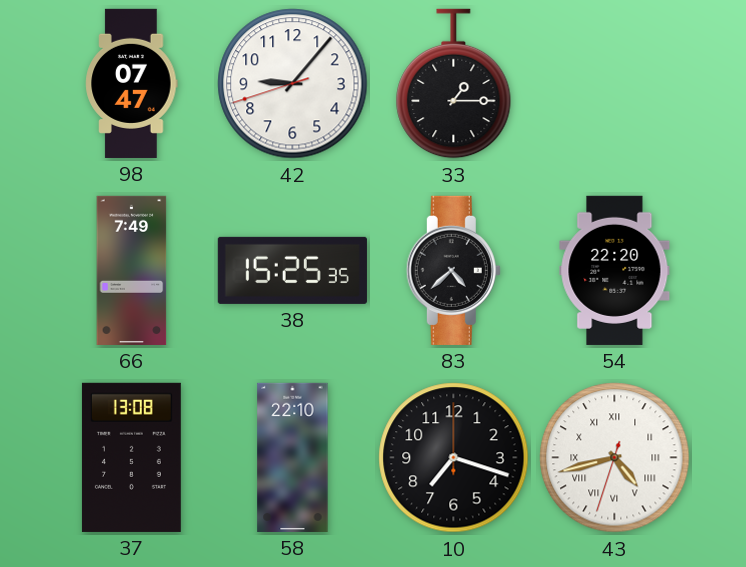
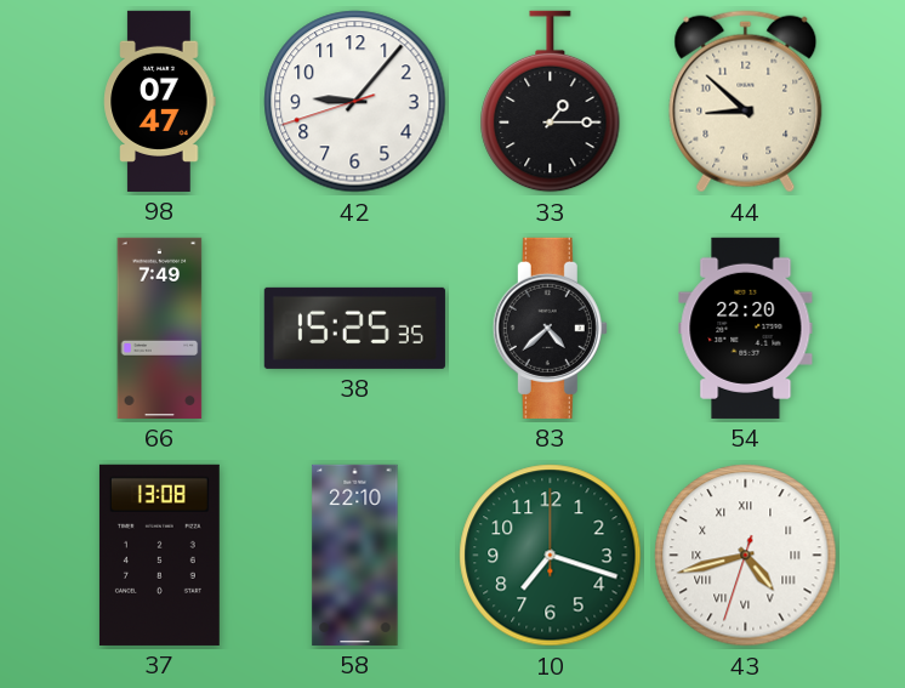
44: none -> 8:52
10 dial: black -> green
